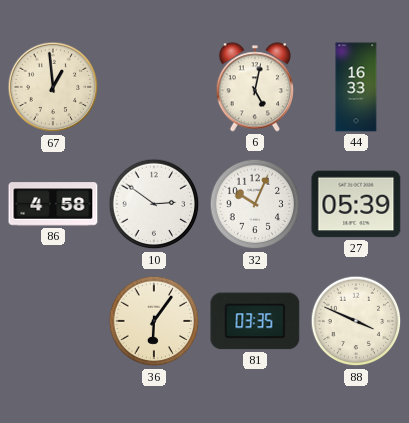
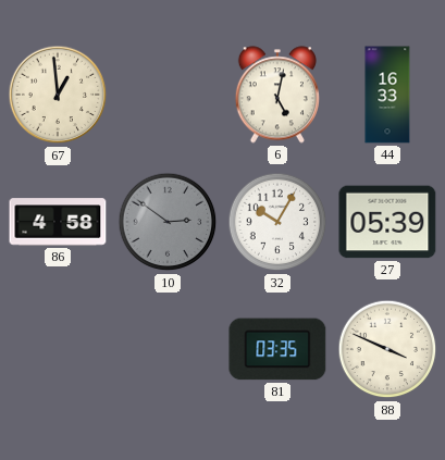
10 dial: white -> grey
32: 10:04 -> 10:05
36: 6:06 -> none
